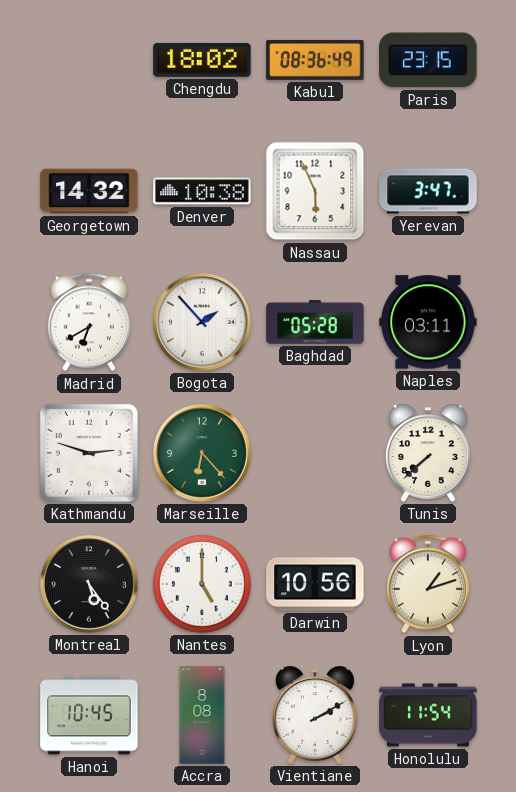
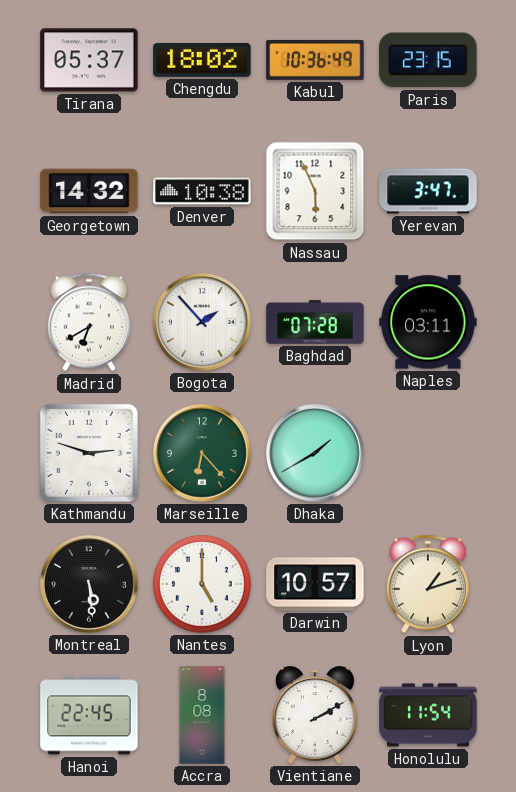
Tirana: none -> 05:37
Kabul: 08:36 -> 10:36
Baghdad: 05:28 -> 07:28
Dhaka: none -> 1:40
Tunis: 7:38 -> none
Montreal: 5:24 -> 5:29
Darwin: 10:56 -> 10:57
Hanoi: 10:45 -> 22:45
